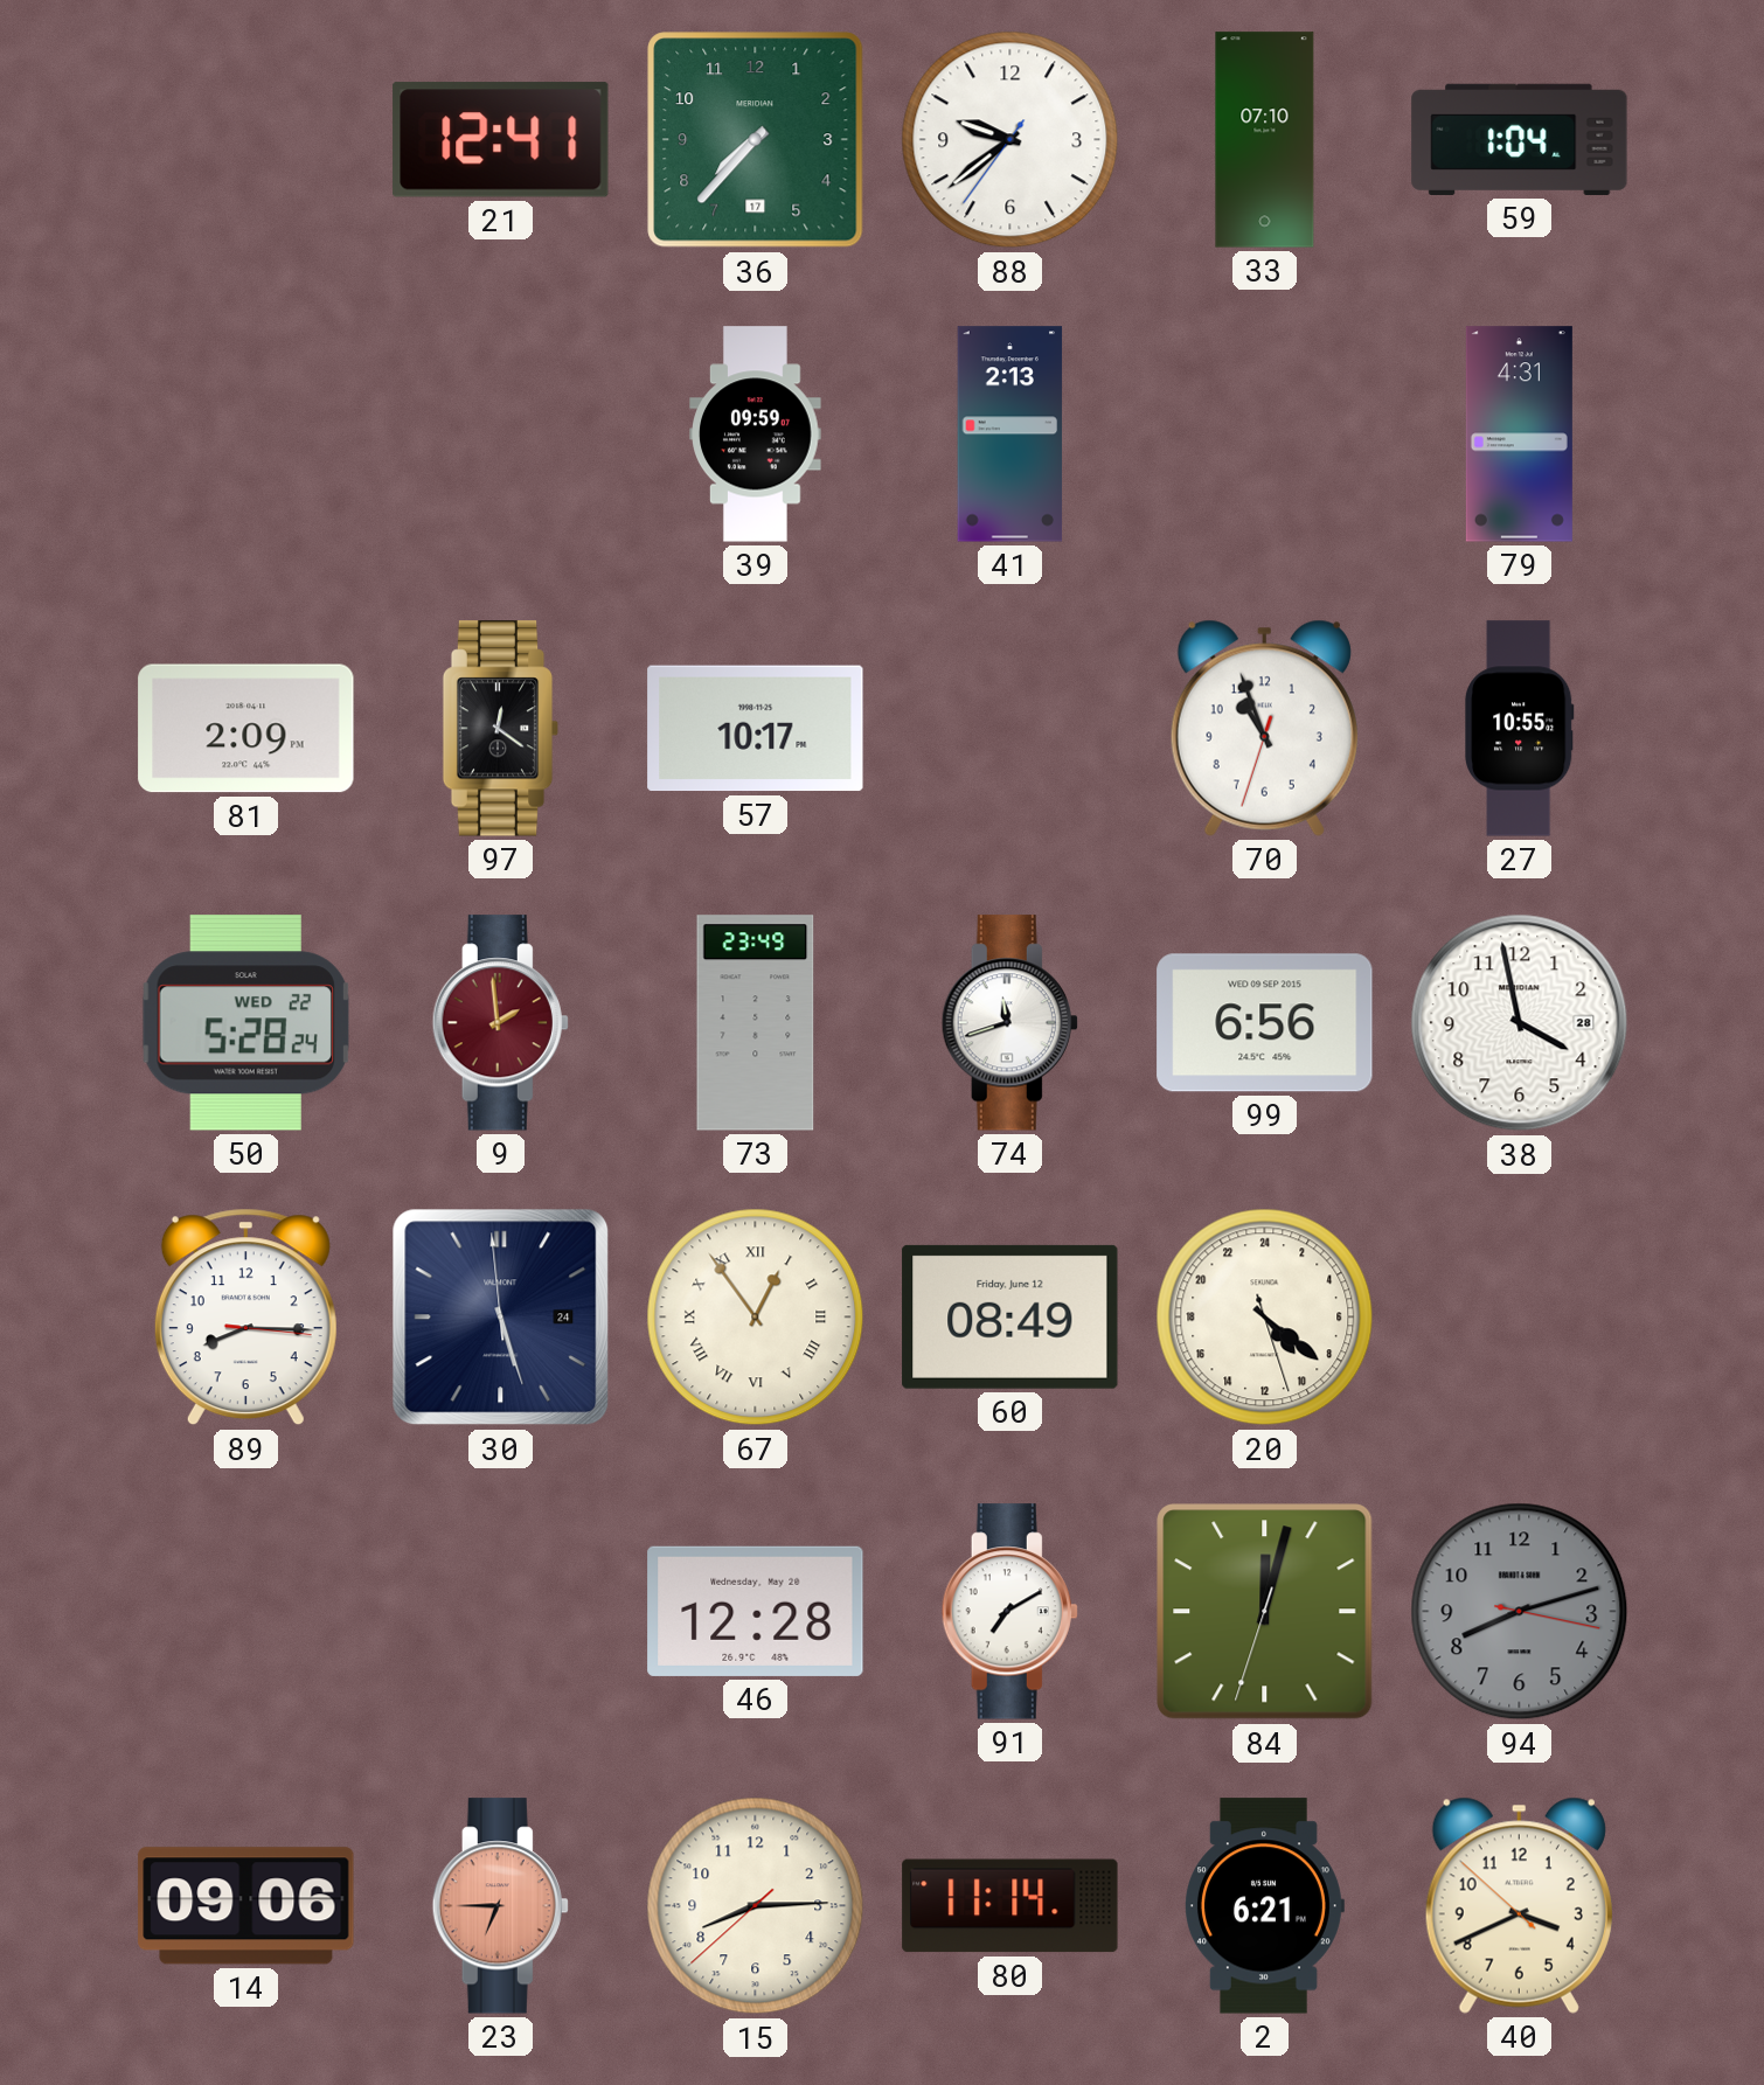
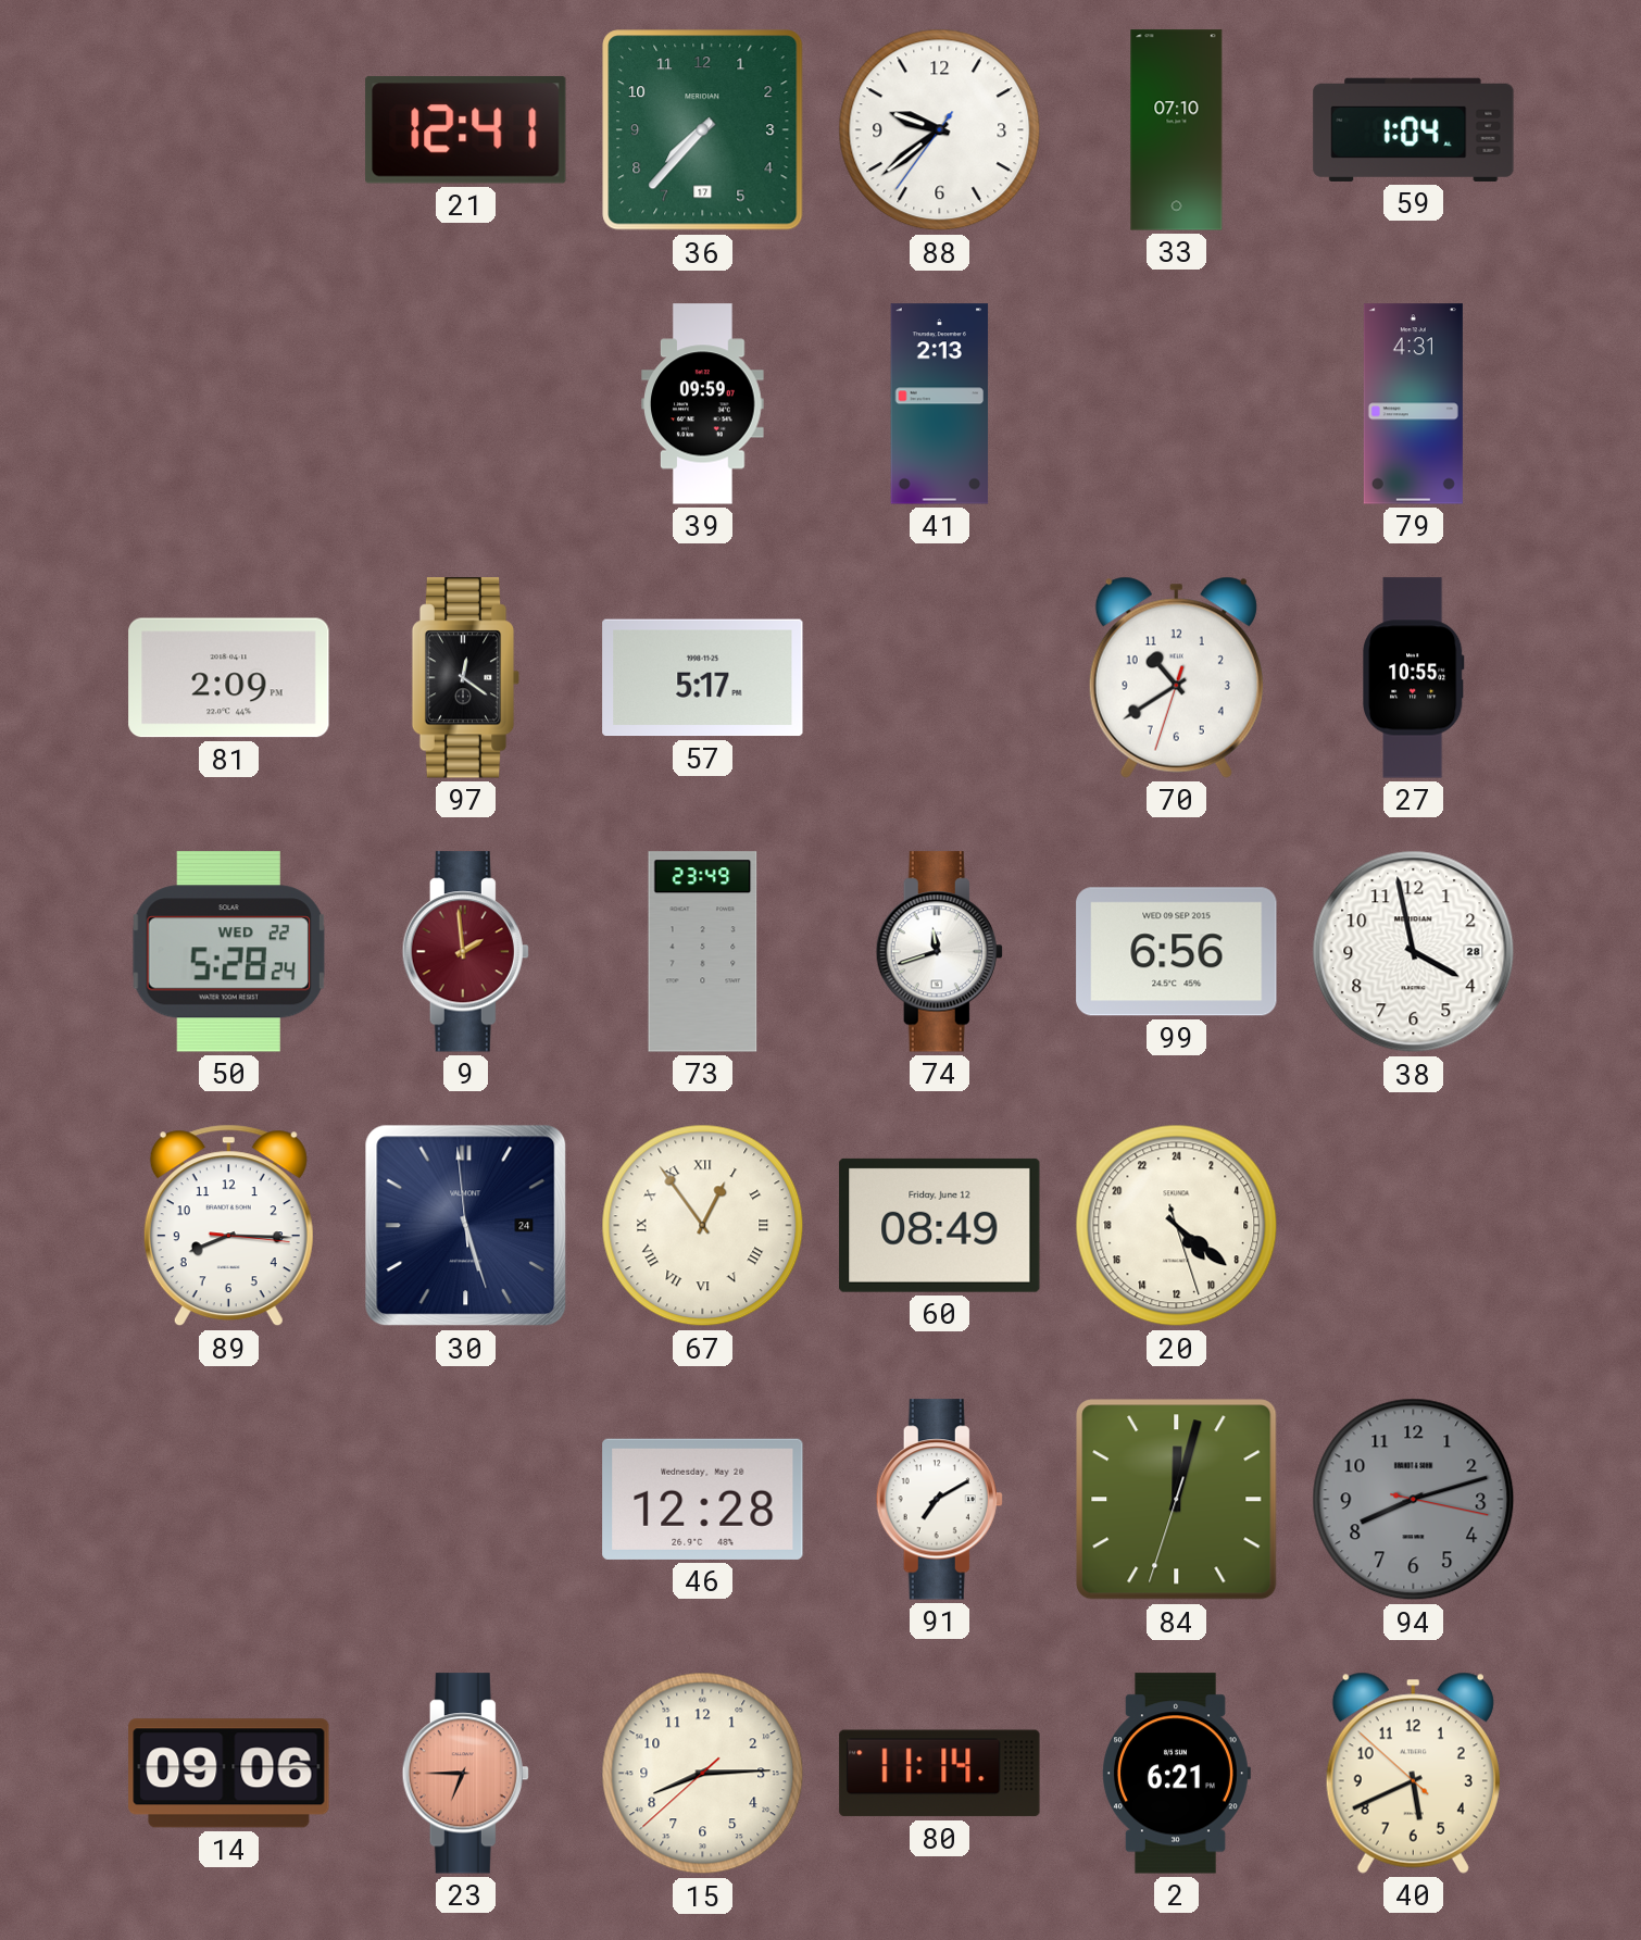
57: 10:17 -> 5:17
70: 10:56 -> 10:39
40: 3:40 -> 5:40
